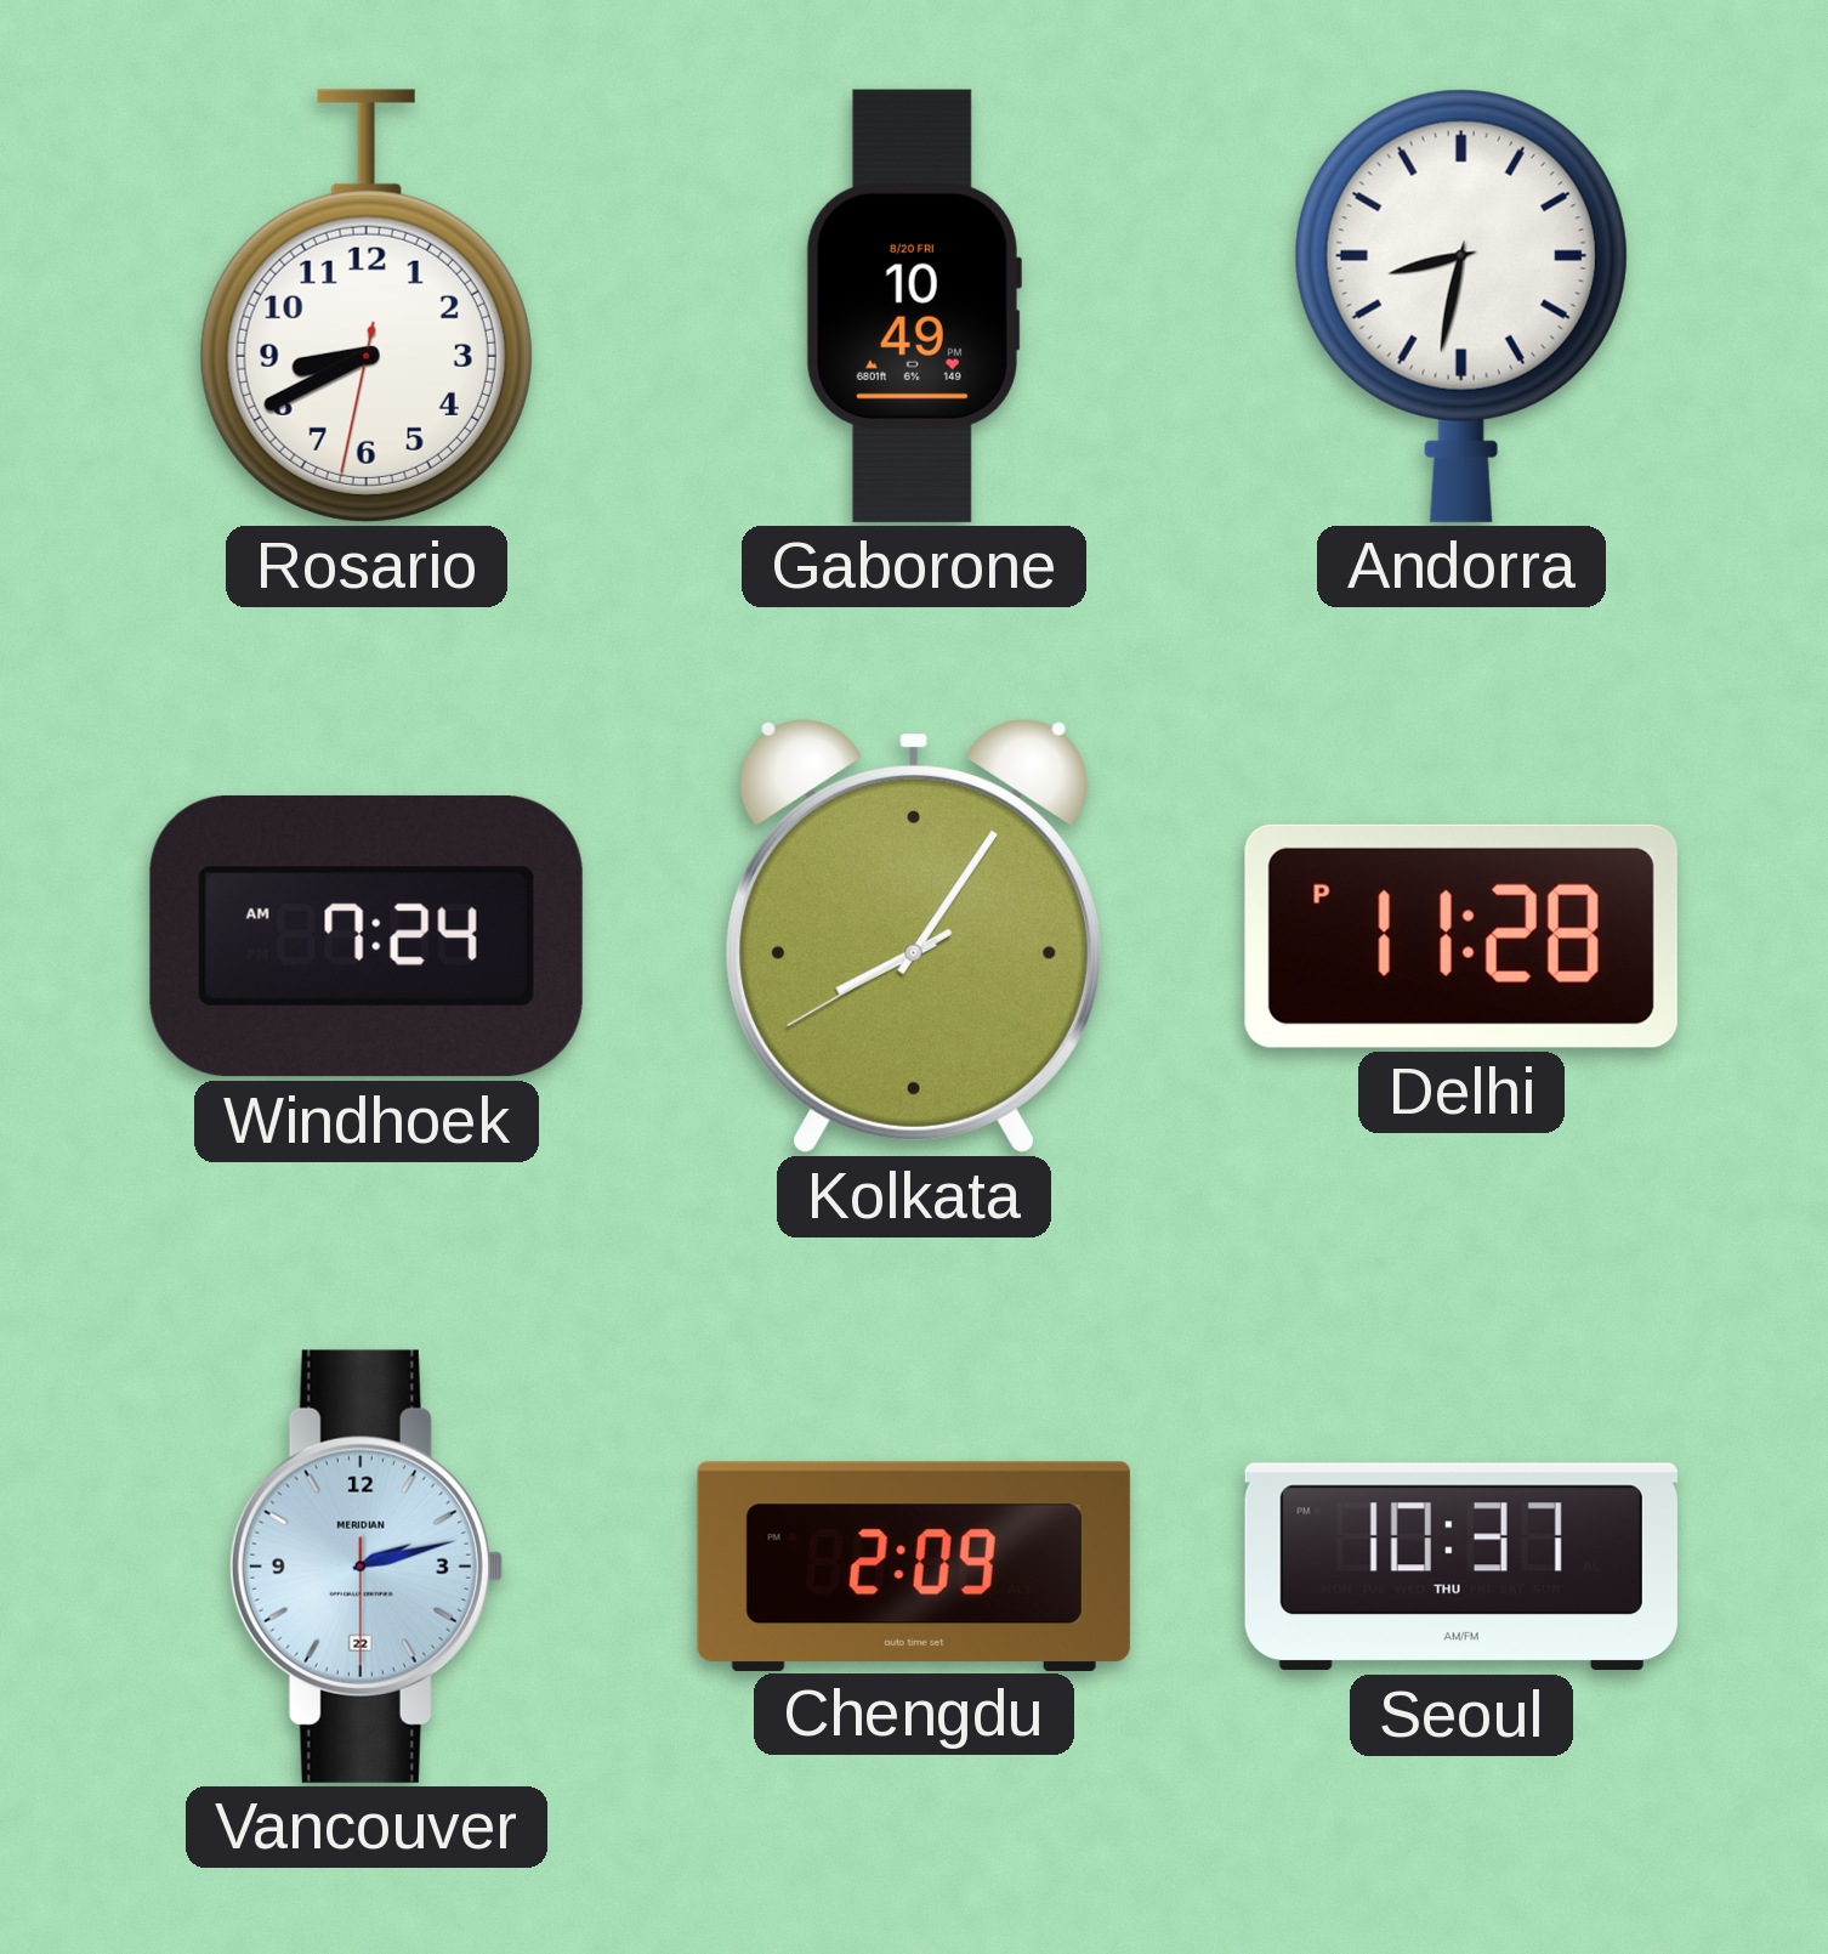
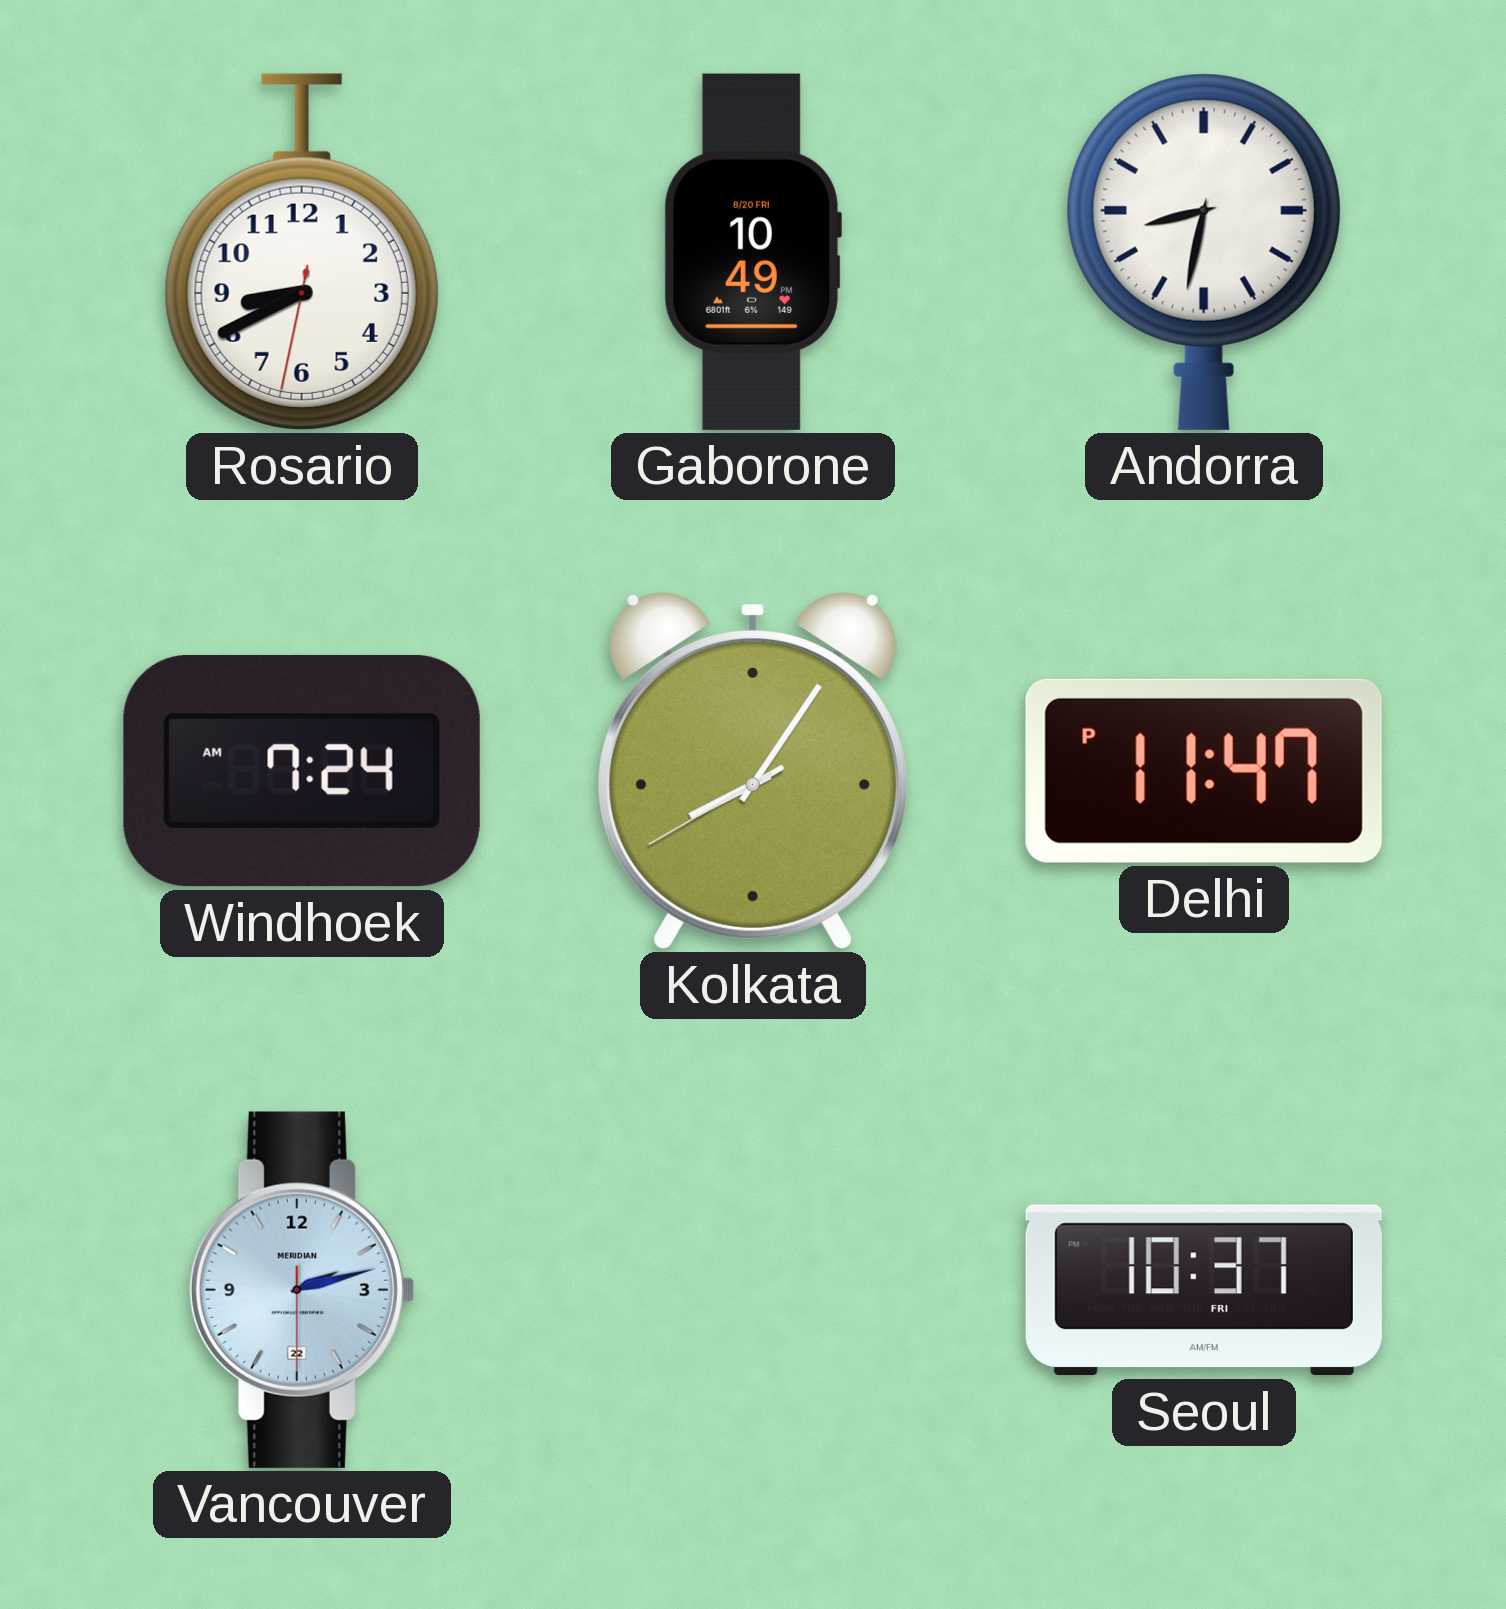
Delhi: 11:28 -> 11:47
Chengdu: 2:09 -> none
Seoul date: THU -> FRI
